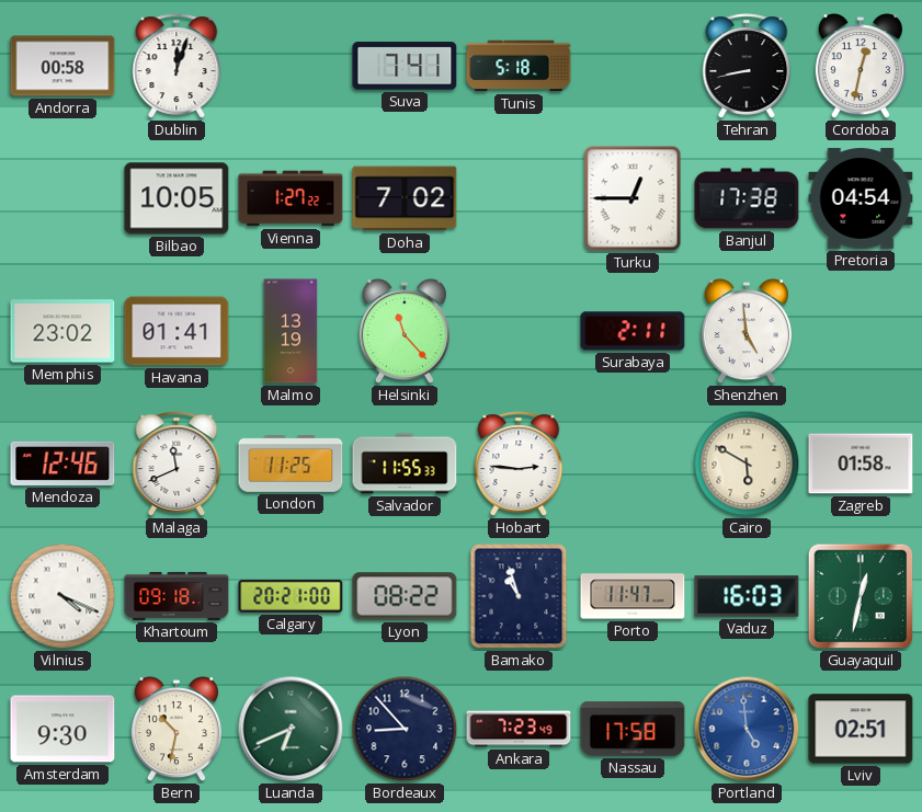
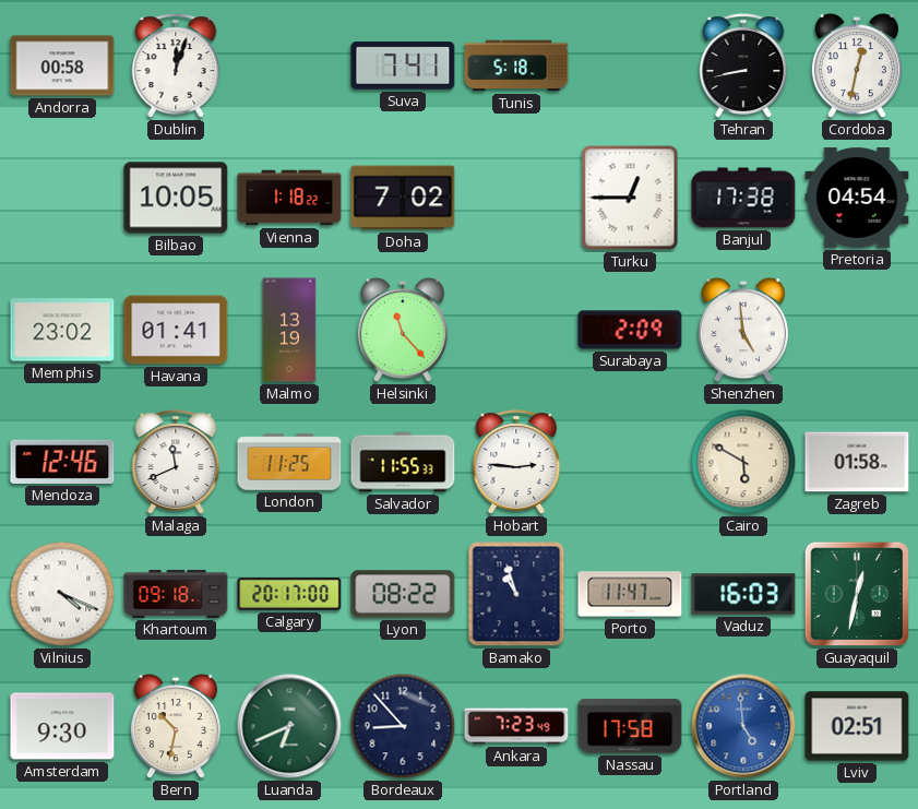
Vienna: 1:27 -> 1:18
Surabaya: 2:11 -> 2:09
Calgary: 20:21 -> 20:17
